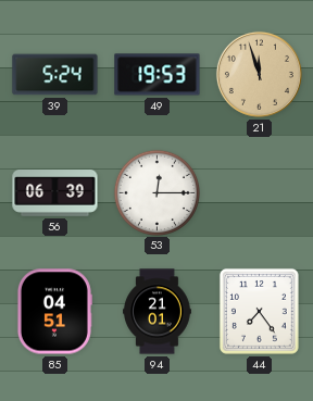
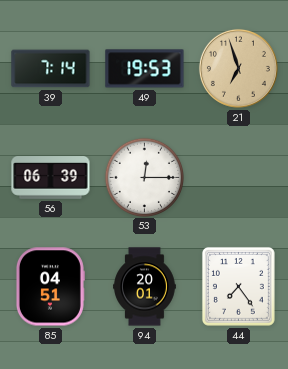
39: 5:24 -> 7:14
21: 11:57 -> 6:57
94: 21:01 -> 20:01
